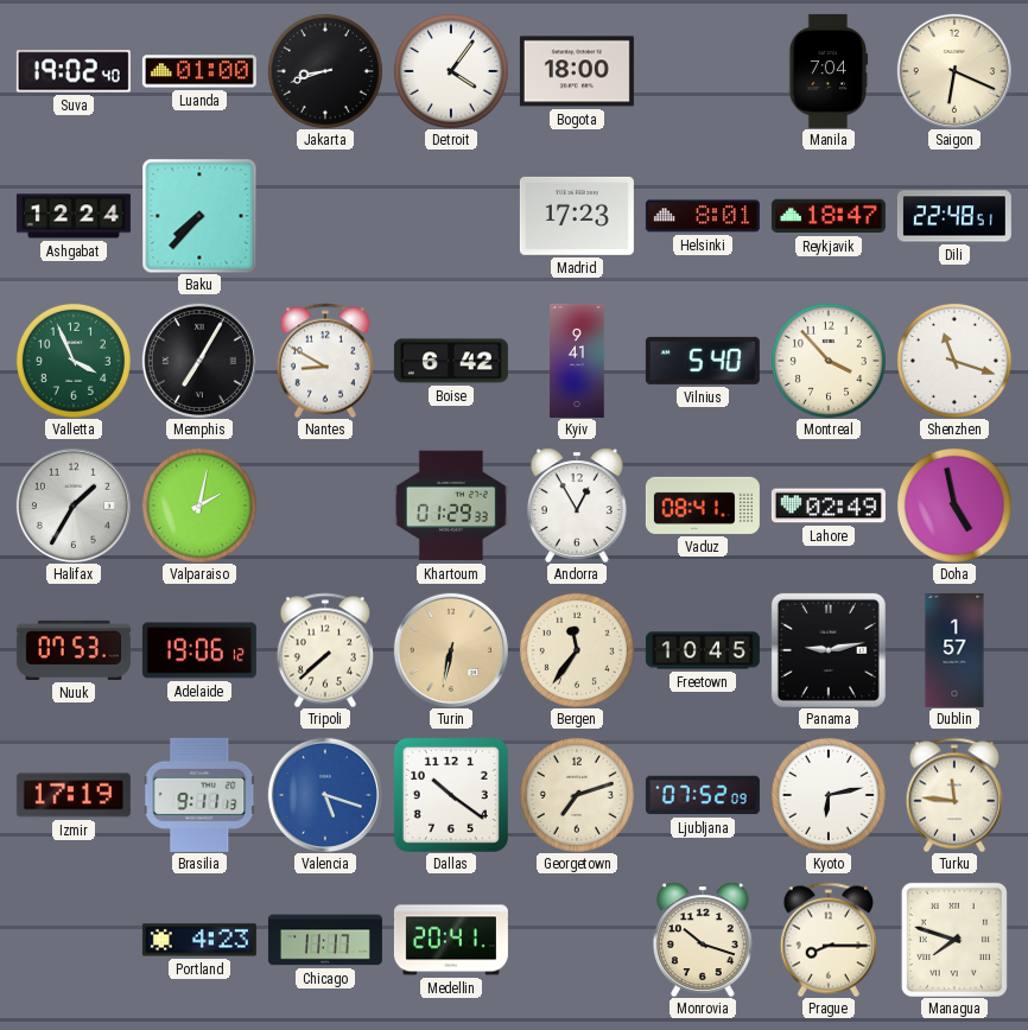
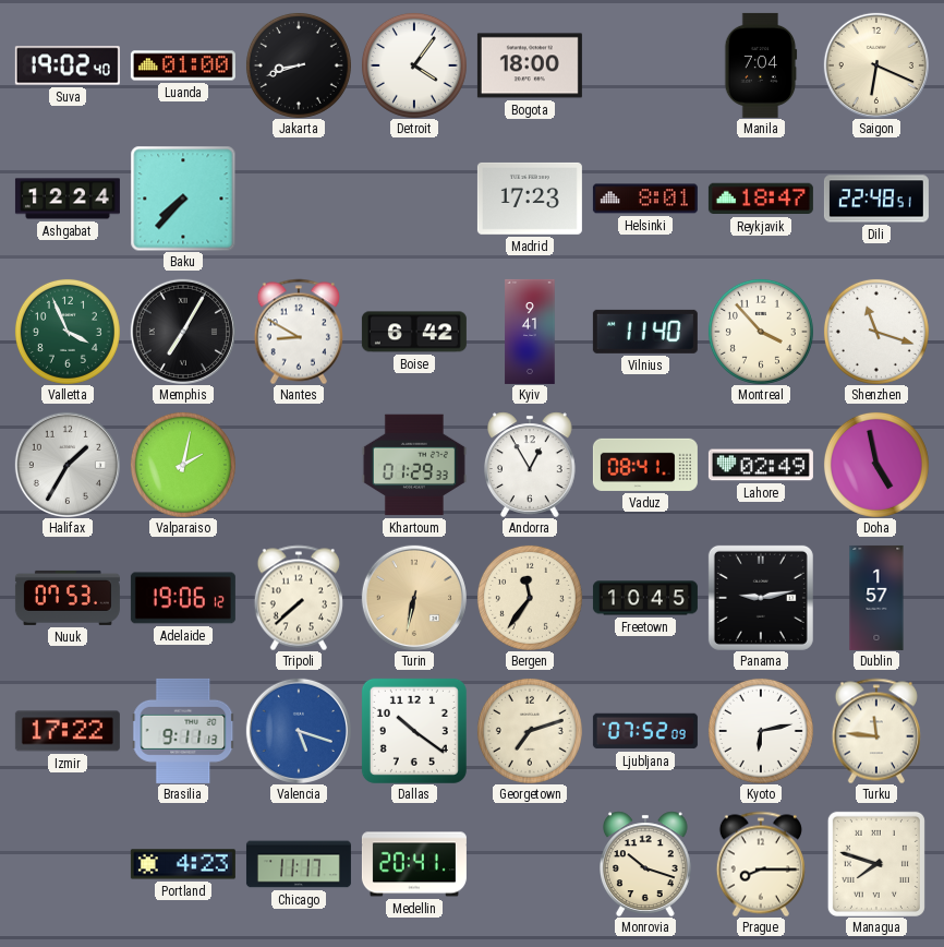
Vilnius: 5:40 -> 11:40
Izmir: 17:19 -> 17:22
